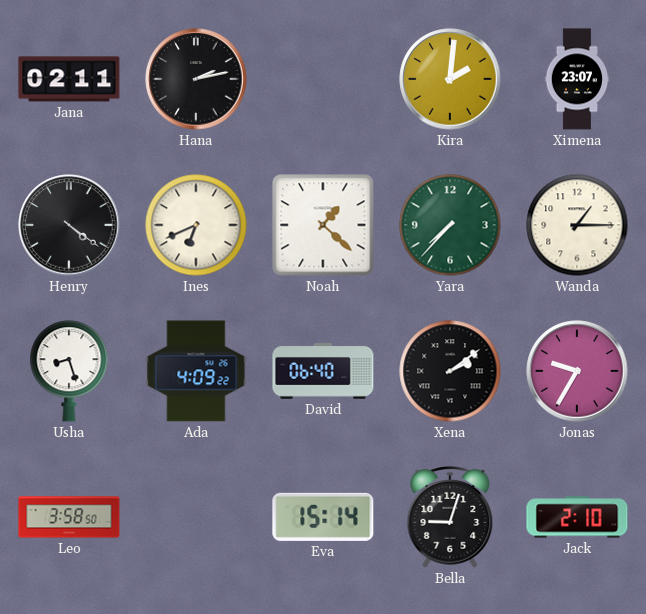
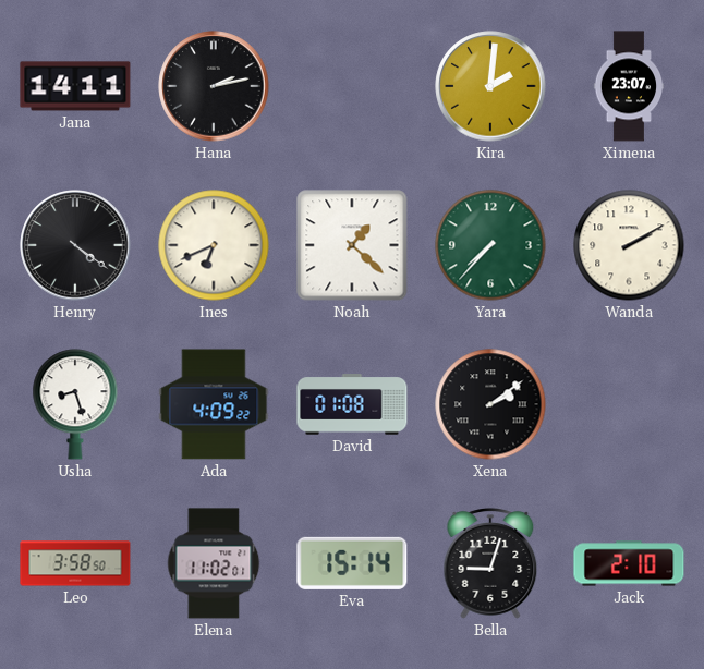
Jana: 02:11 -> 14:11
Wanda: 1:15 -> 2:10
David: 06:40 -> 01:08
Jonas: 9:35 -> none
Elena: none -> 11:02
